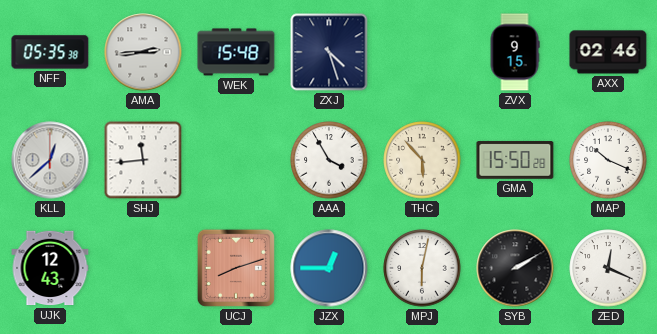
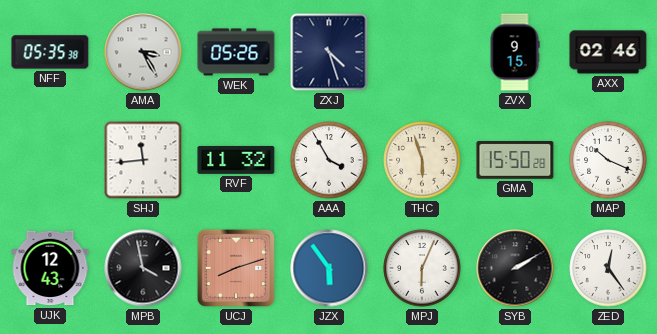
AMA: 2:44 -> 3:25
WEK: 15:48 -> 05:26
KLL: 12:38 -> none
RVF: none -> 11:32
THC: 5:53 -> 5:57
MPB: none -> 3:58
JZX: 12:45 -> 5:54
MPJ: 6:02 -> 6:04
ZED: 12:19 -> 12:24
